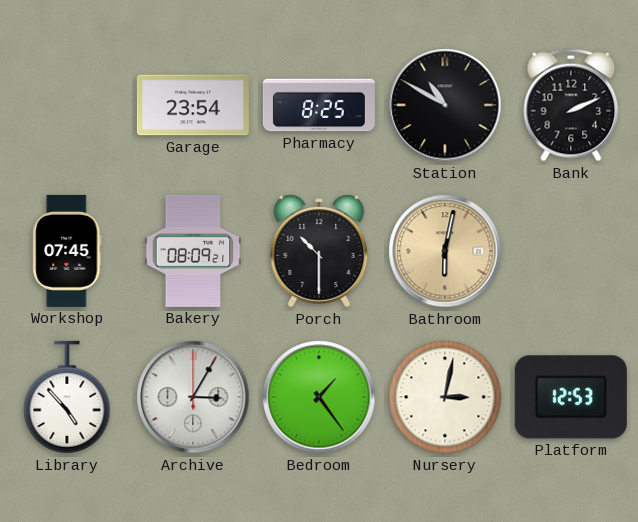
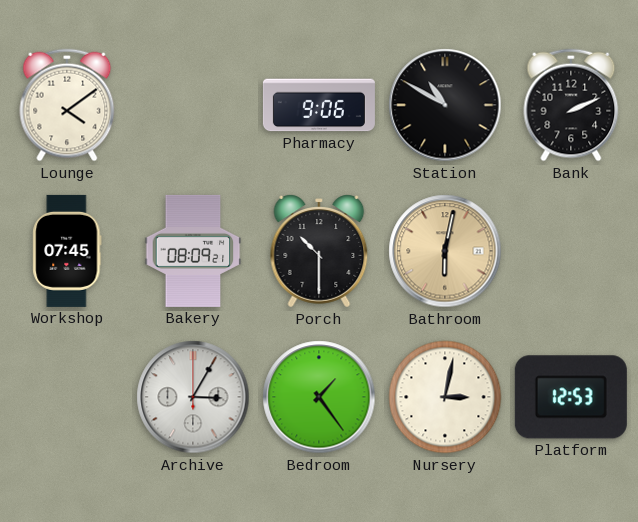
Lounge: none -> 4:09
Garage: 23:54 -> none
Pharmacy: 8:25 -> 9:06
Library: 4:53 -> none
